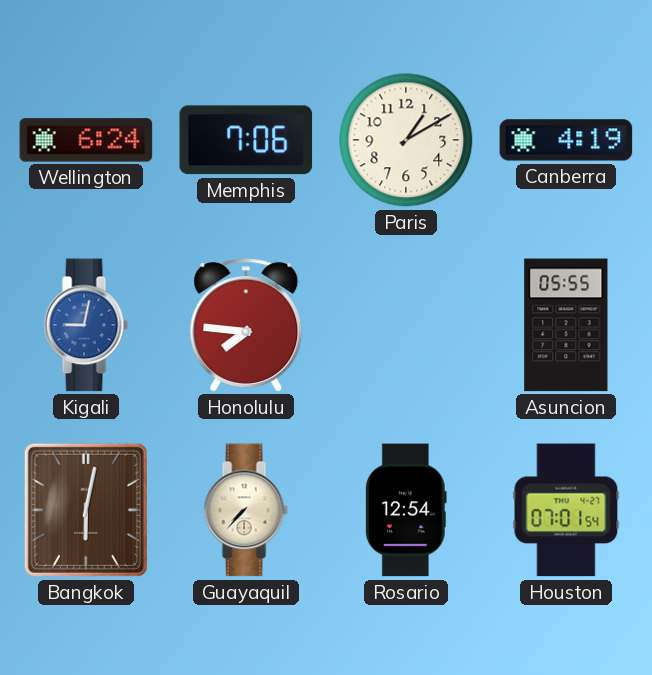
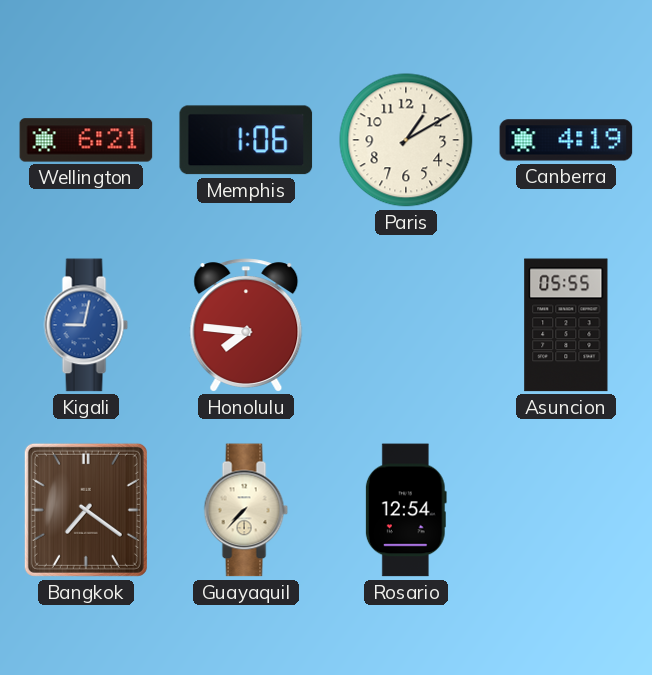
Wellington: 6:24 -> 6:21
Memphis: 7:06 -> 1:06
Bangkok: 6:02 -> 7:21
Houston: 07:01 -> none
